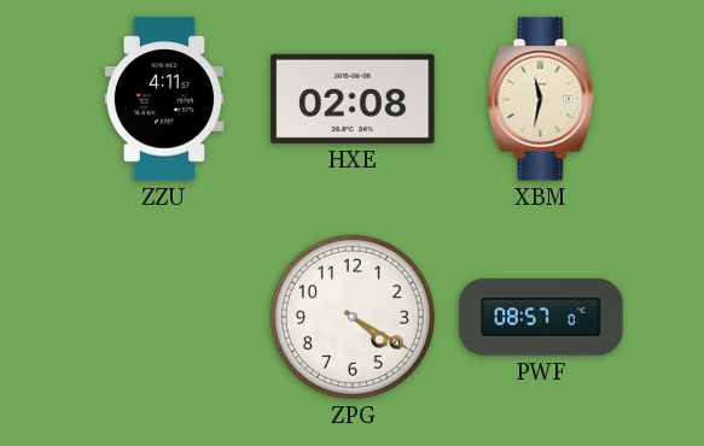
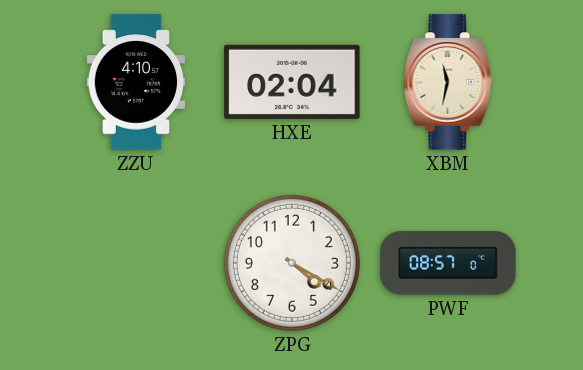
ZZU: 4:11 -> 4:10
HXE: 02:08 -> 02:04
